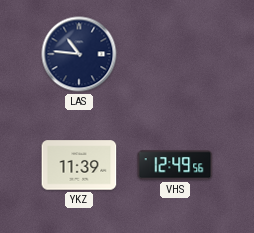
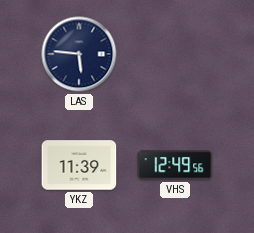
LAS: 10:46 -> 5:46
